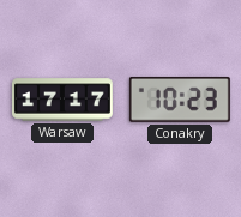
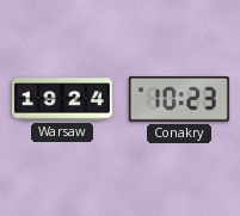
Warsaw: 17:17 -> 19:24
